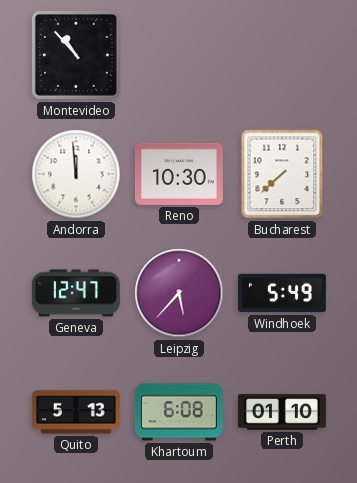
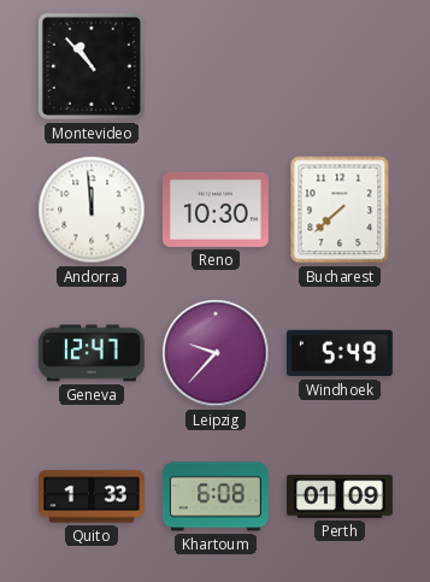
Leipzig: 5:37 -> 9:37
Quito: 5:13 -> 1:33
Perth: 01:10 -> 01:09
